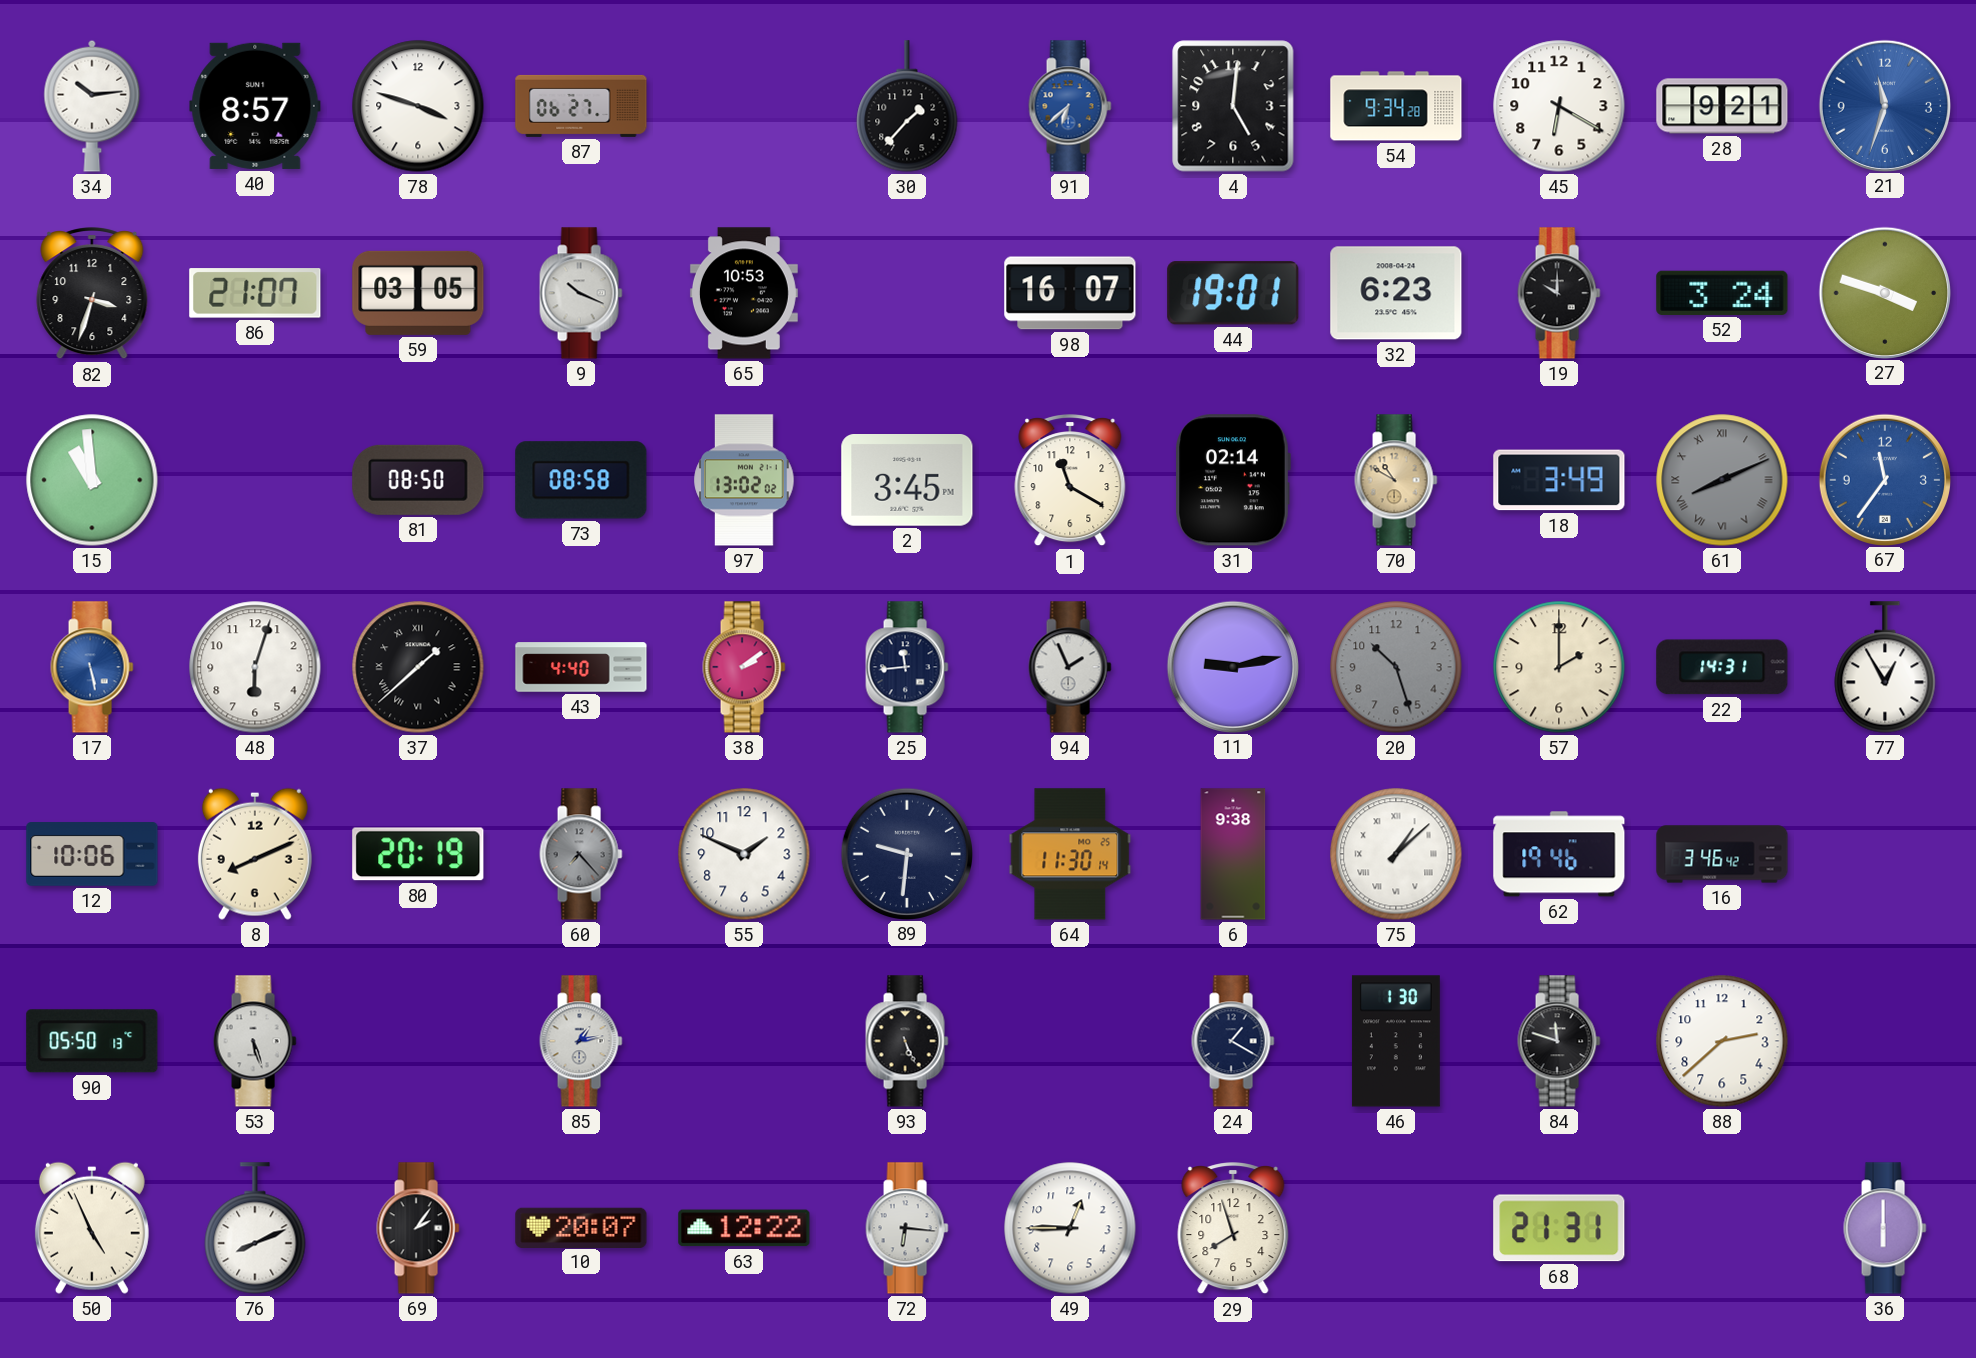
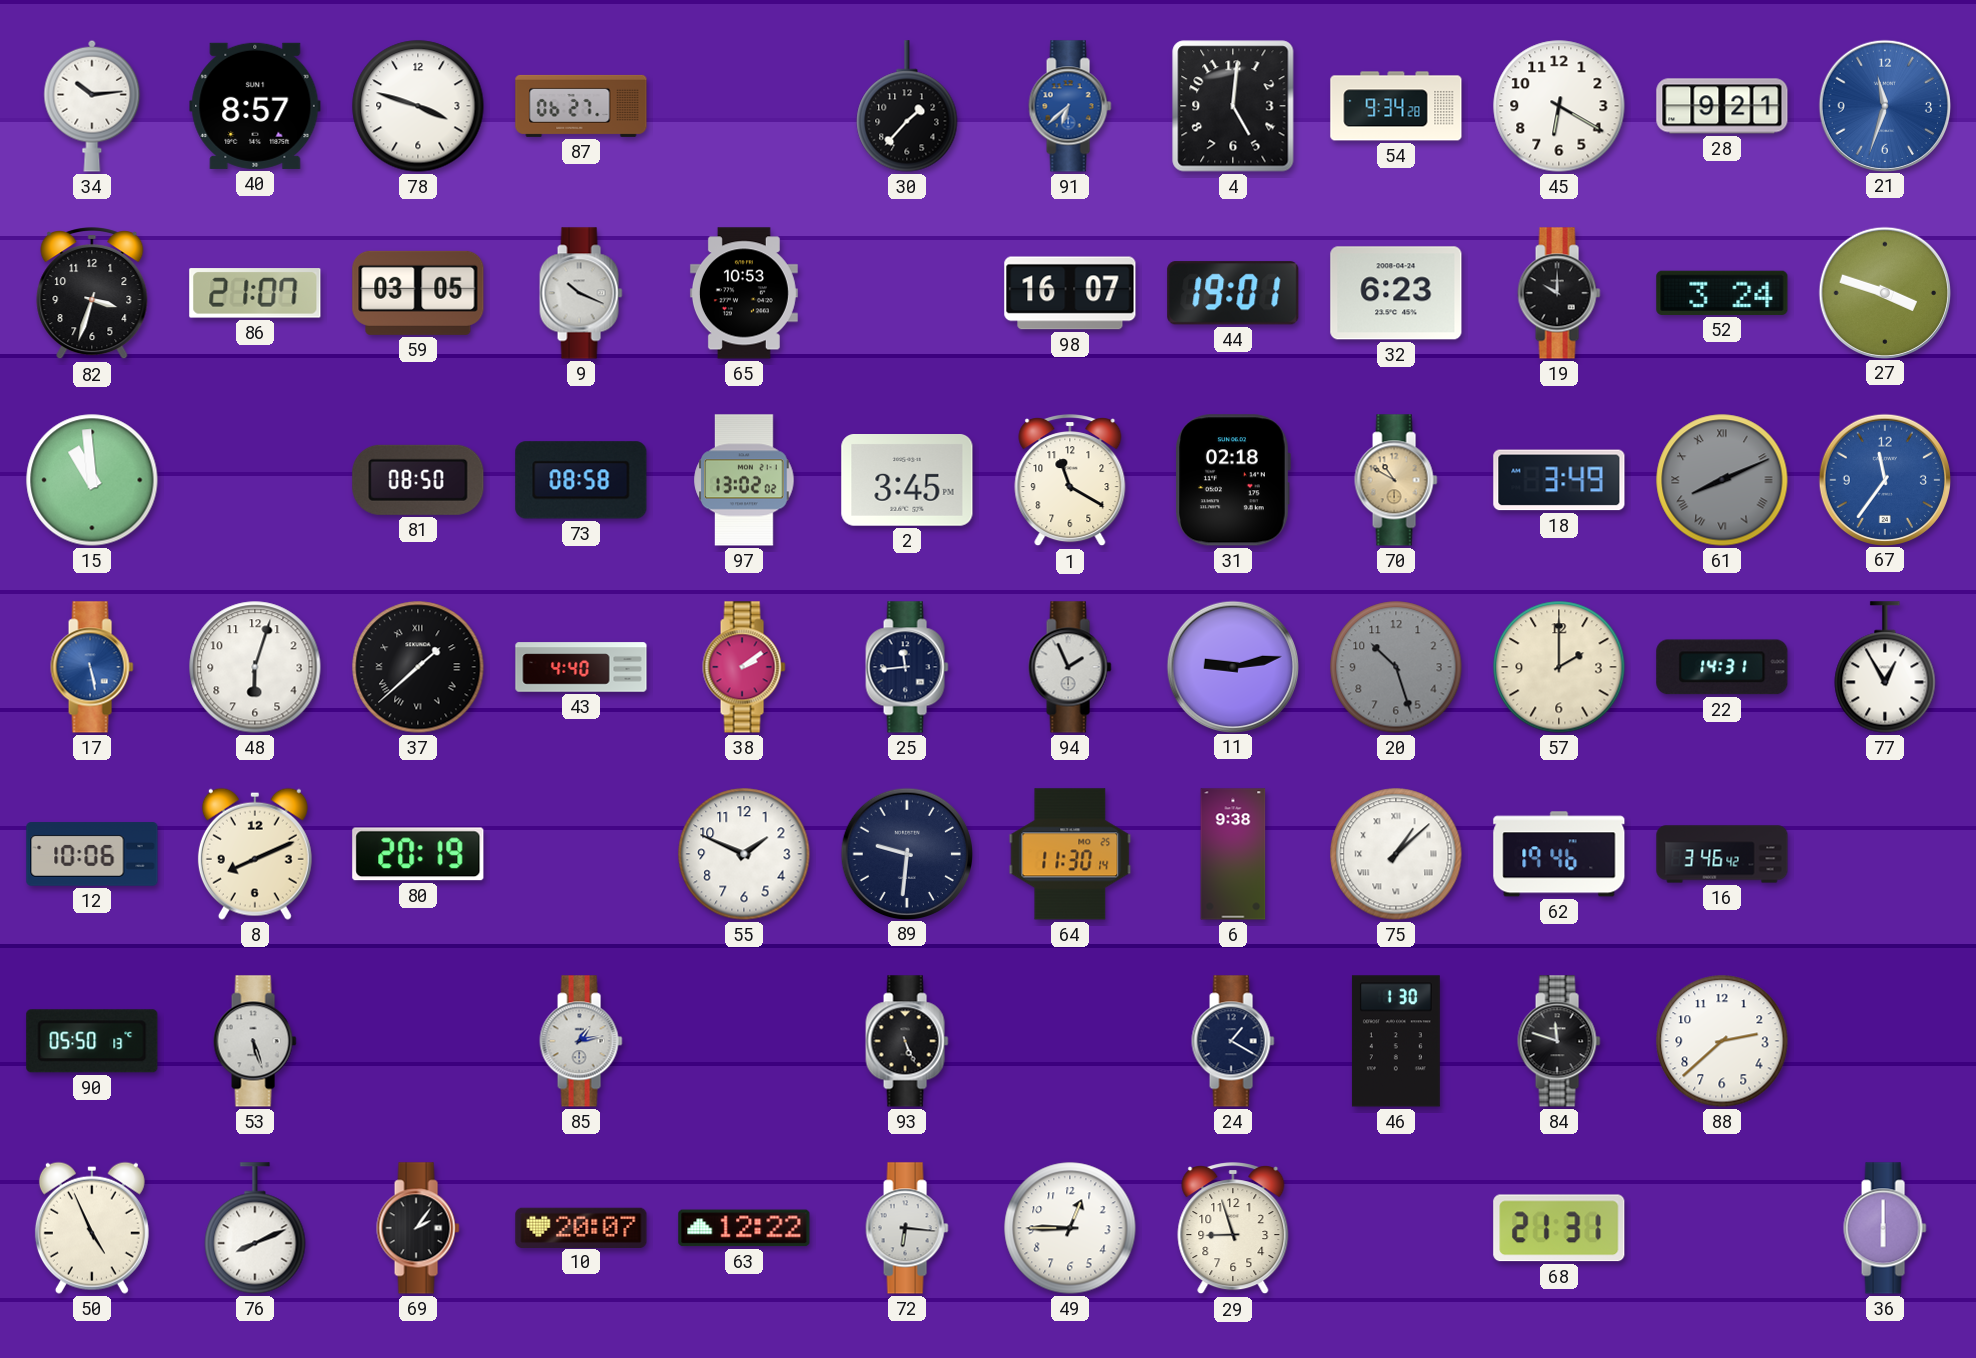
31: 02:14 -> 02:18
60: 7:23 -> none
29: 7:57 -> 8:57
